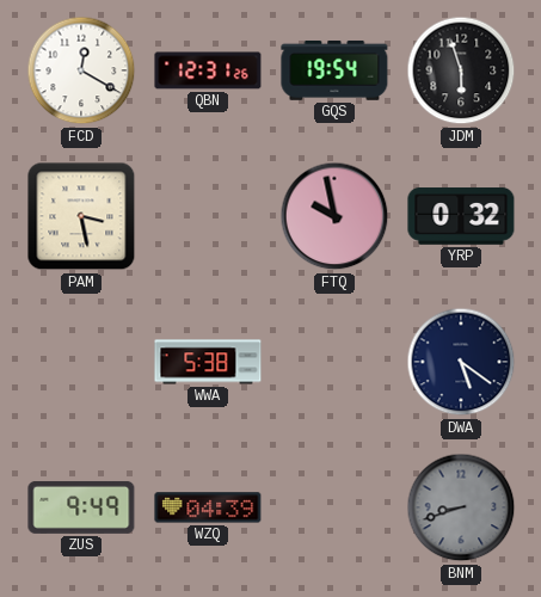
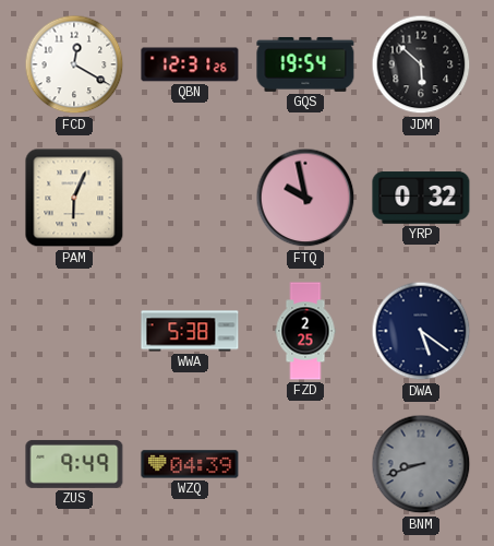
JDM: 5:57 -> 5:52
PAM: 3:28 -> 6:04
FZD: none -> 2:25
